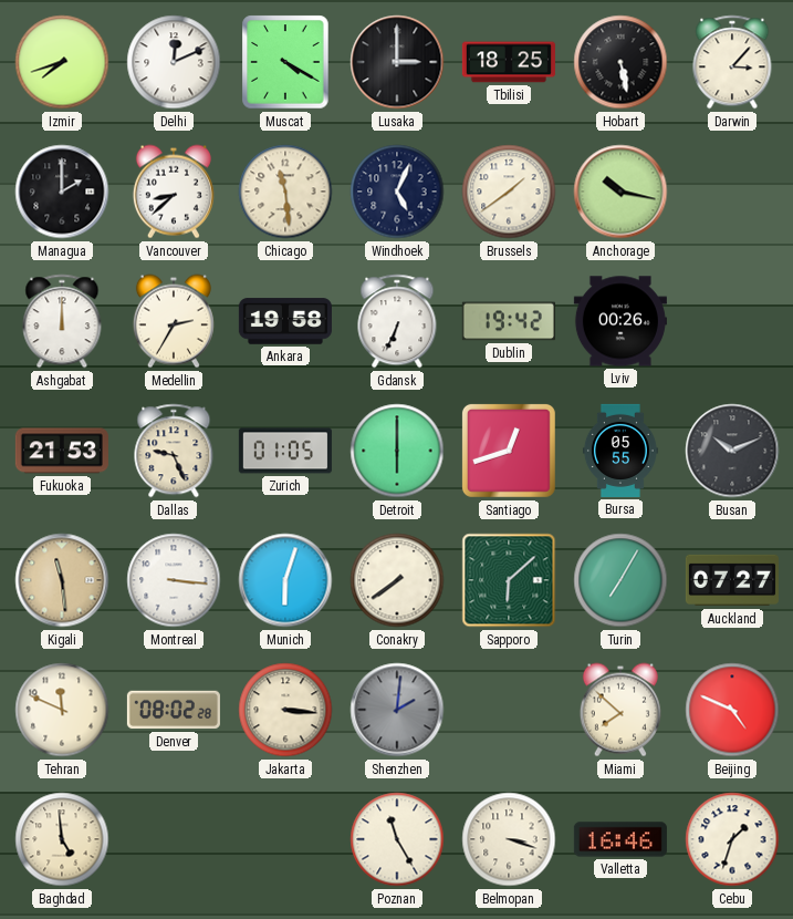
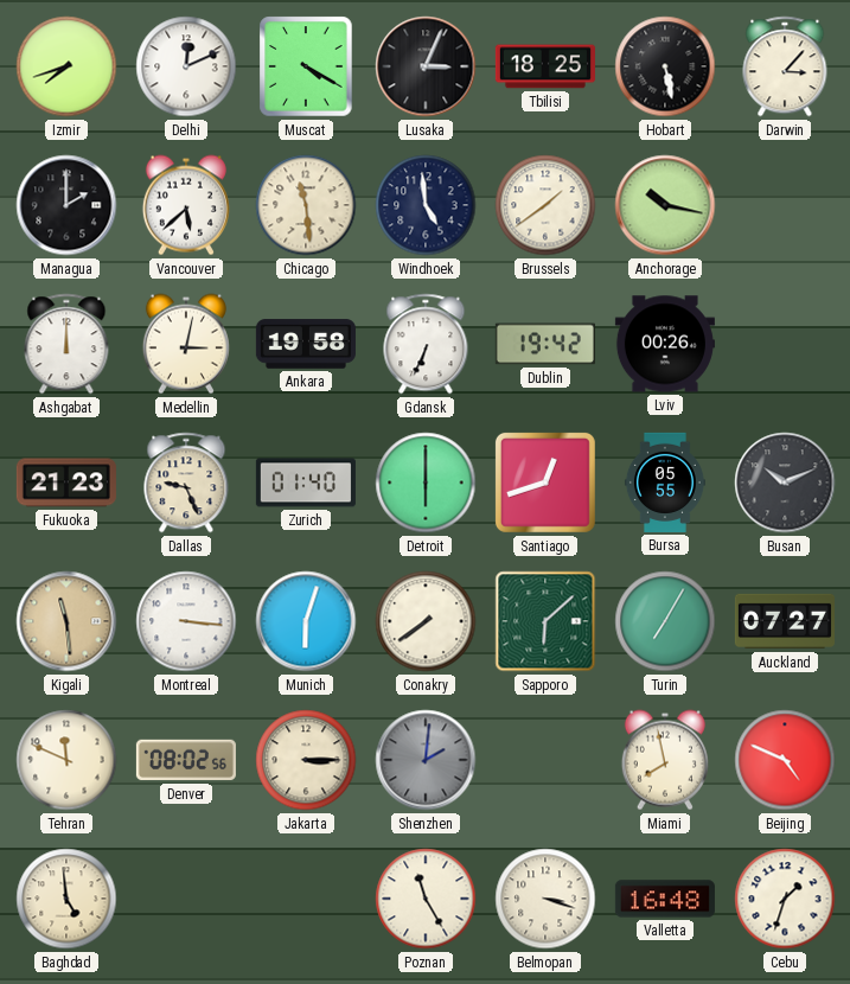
Lusaka: 3:00 -> 3:04
Vancouver: 8:38 -> 5:38
Windhoek: 5:04 -> 4:59
Medellin: 2:35 -> 3:02
Fukuoka: 21:53 -> 21:23
Zurich: 01:05 -> 01:40
Denver: 08:02:28 -> 08:02:56
Jakarta: 3:16 -> 3:15
Miami: 7:52 -> 7:58
Valletta: 16:46 -> 16:48
